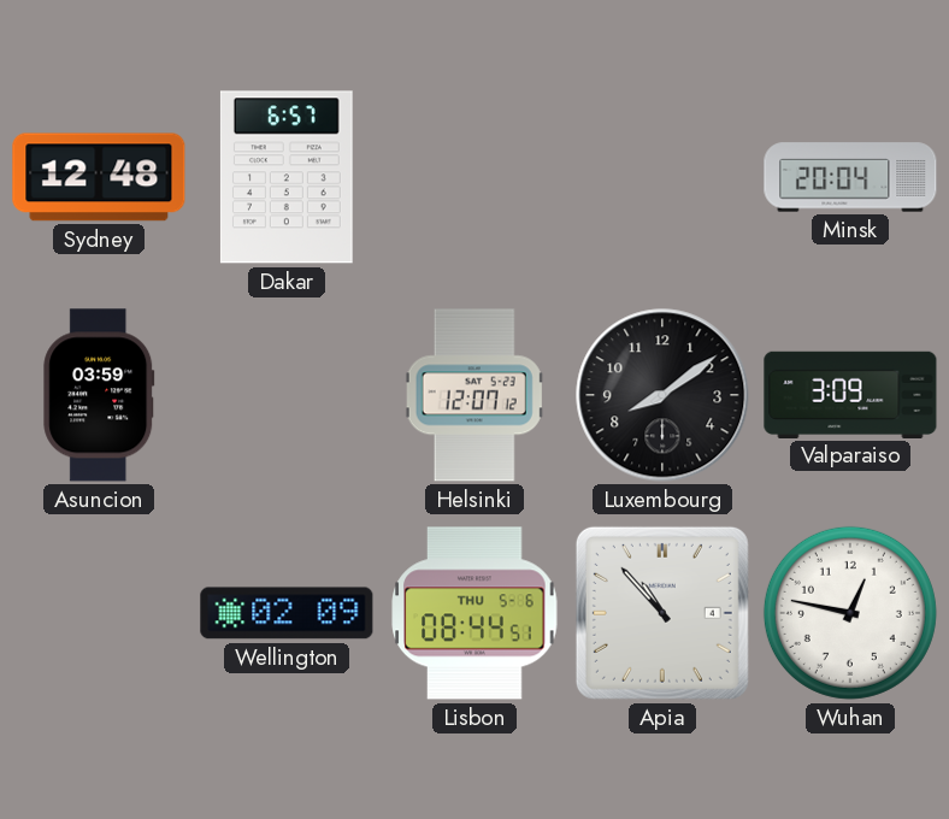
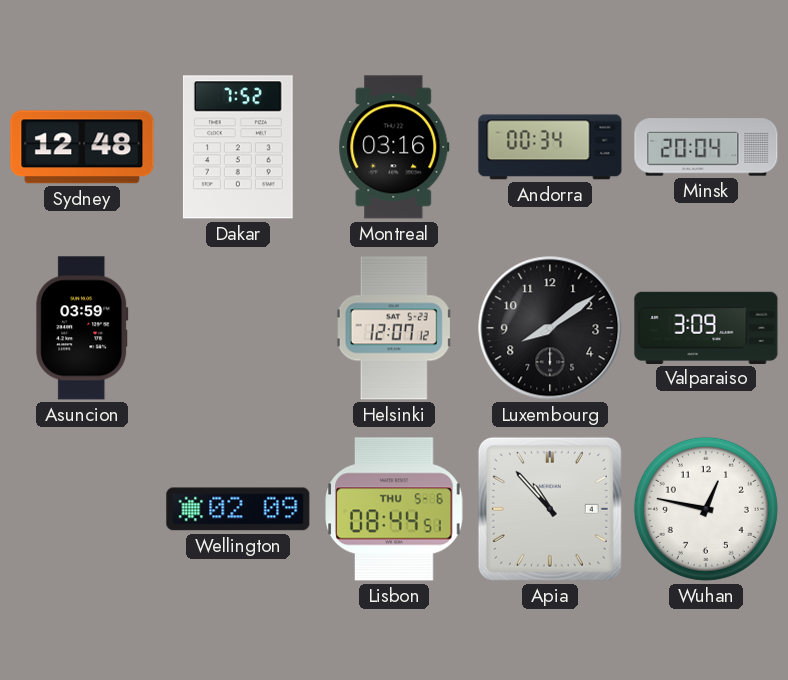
Dakar: 6:57 -> 7:52
Montreal: none -> 03:16
Andorra: none -> 00:34
